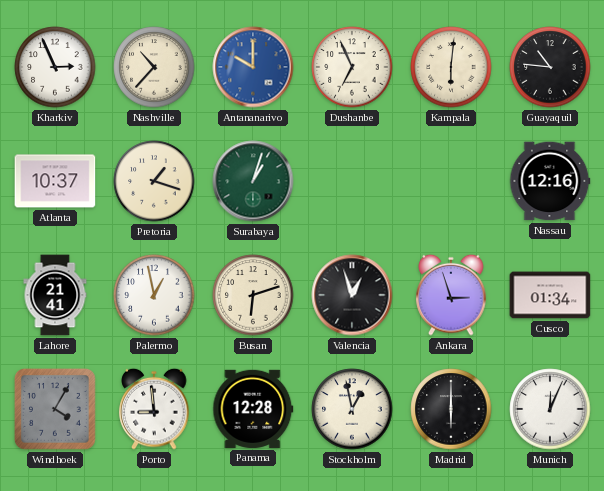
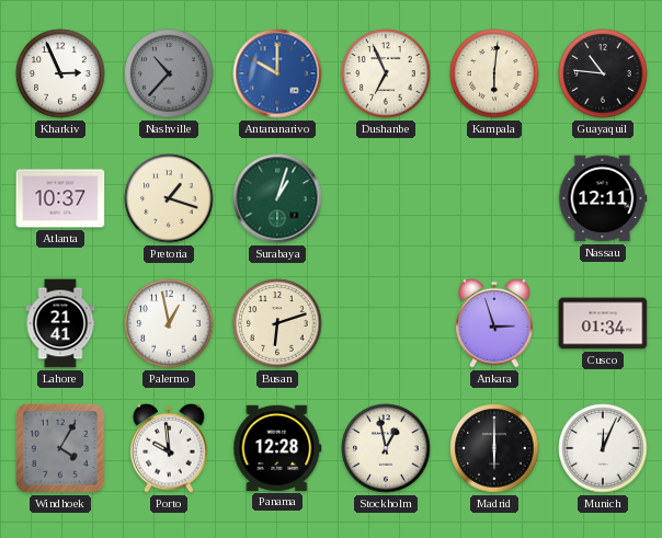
Nashville dial: cream -> grey
Nassau: 12:16 -> 12:11
Valencia: 12:57 -> none
Porto: 8:59 -> 9:59
